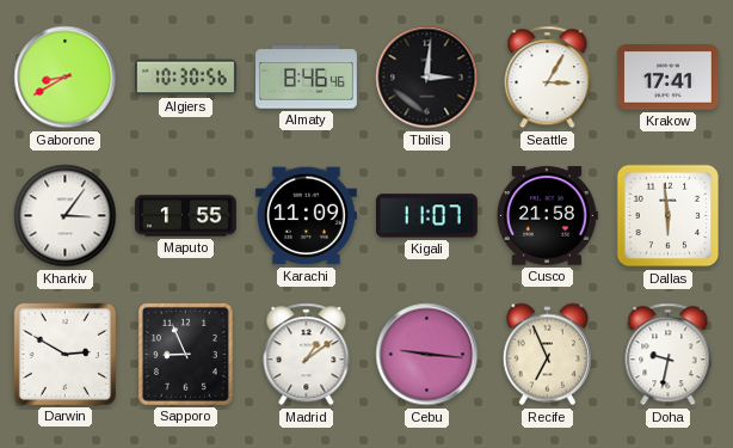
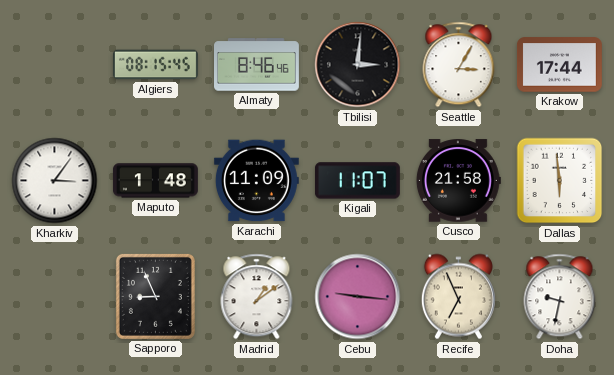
Gaborone: 8:40 -> none
Algiers: 10:30 -> 08:15
Krakow: 17:41 -> 17:44
Maputo: 1:55 -> 1:48
Darwin: 2:50 -> none
